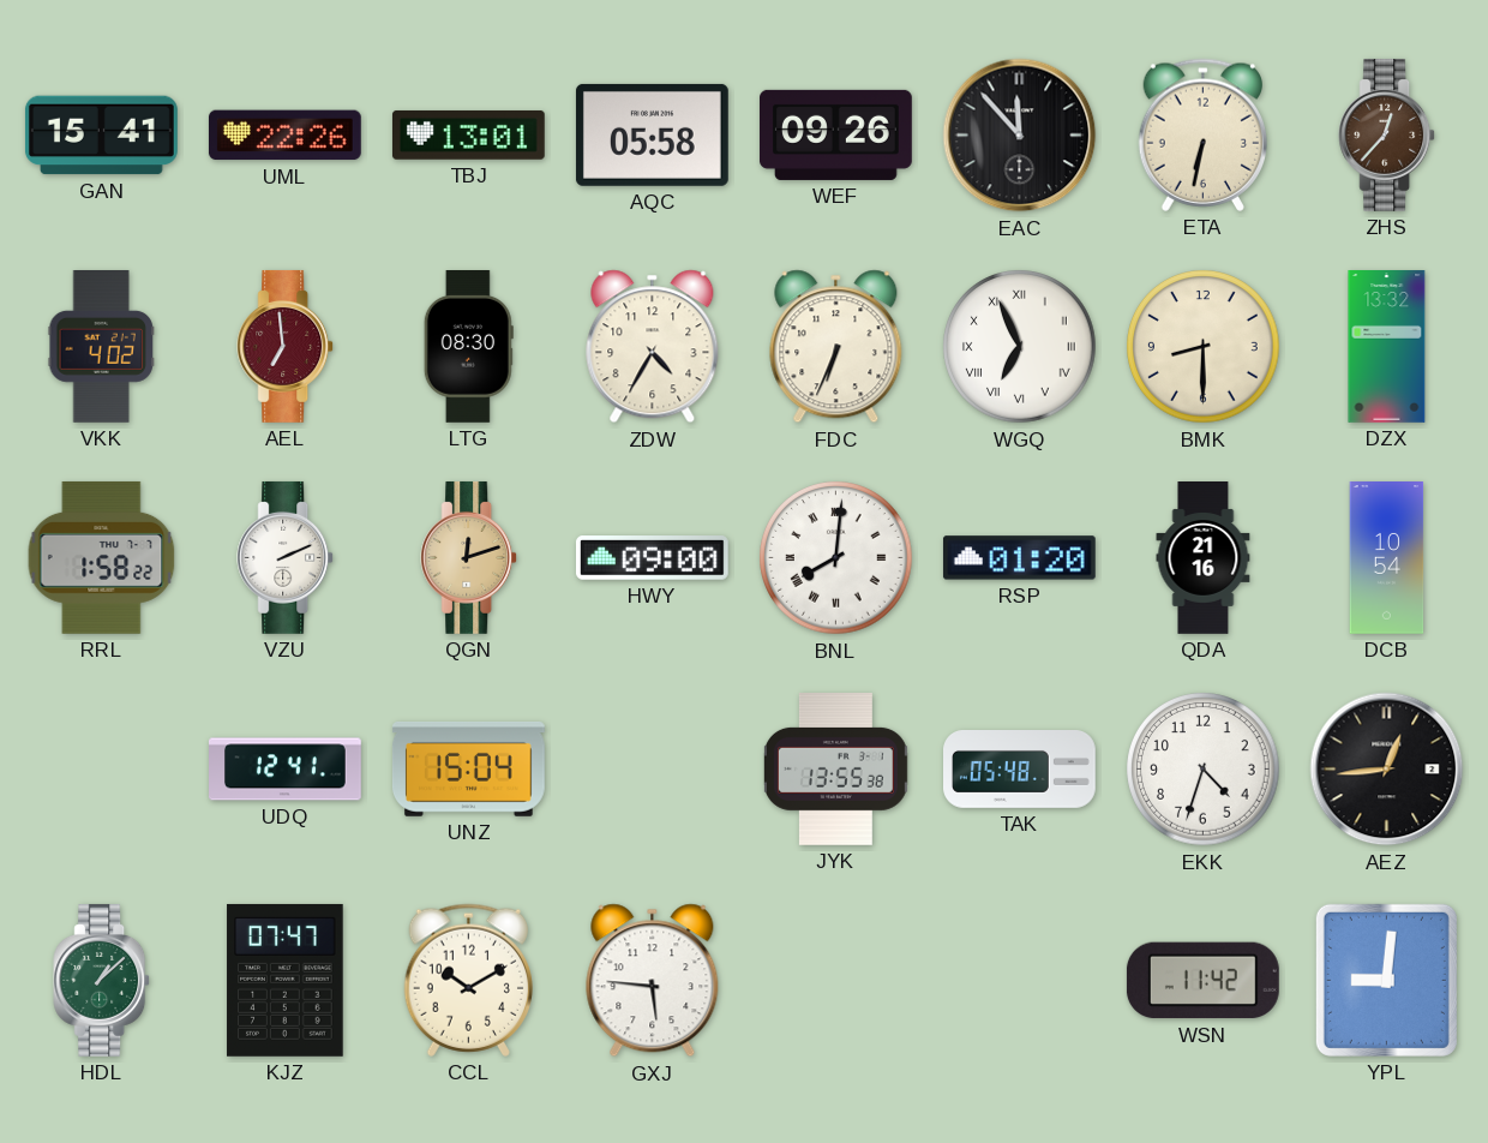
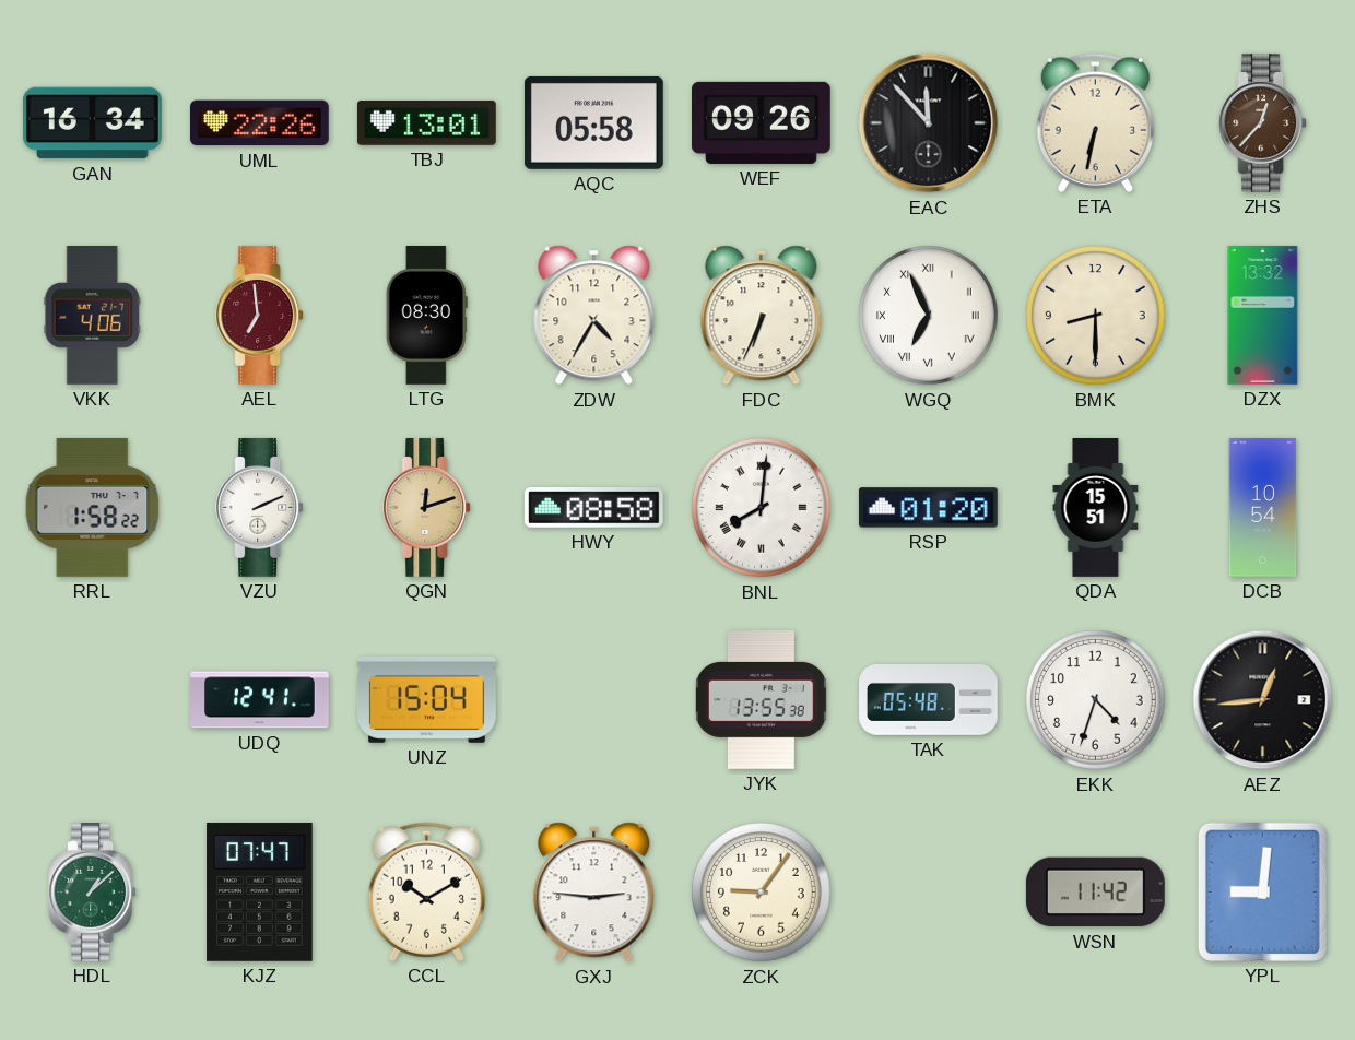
GAN: 15:41 -> 16:34
VKK: 4:02 -> 4:06
HWY: 09:00 -> 08:58
QDA: 21:16 -> 15:51
GXJ: 5:46 -> 2:46
ZCK: none -> 9:06
